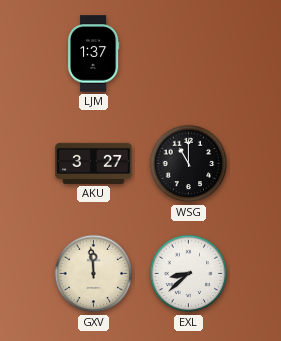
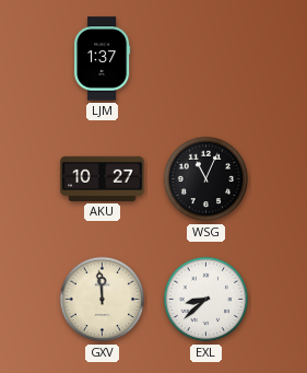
AKU: 3:27 -> 10:27
WSG: 11:00 -> 11:04
